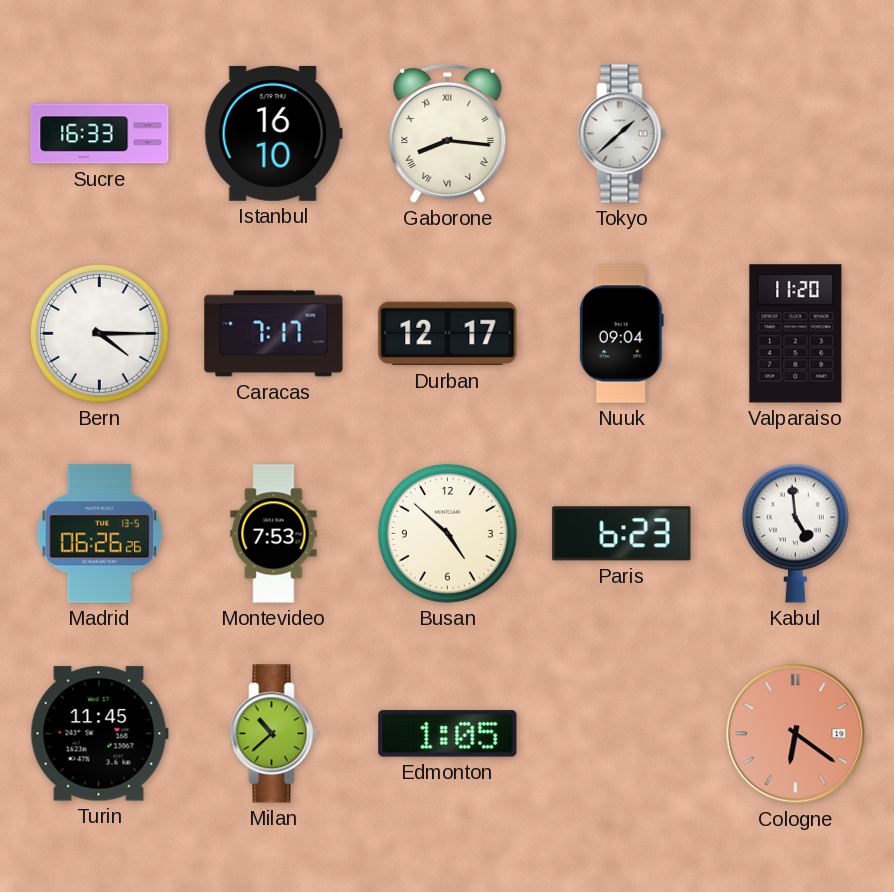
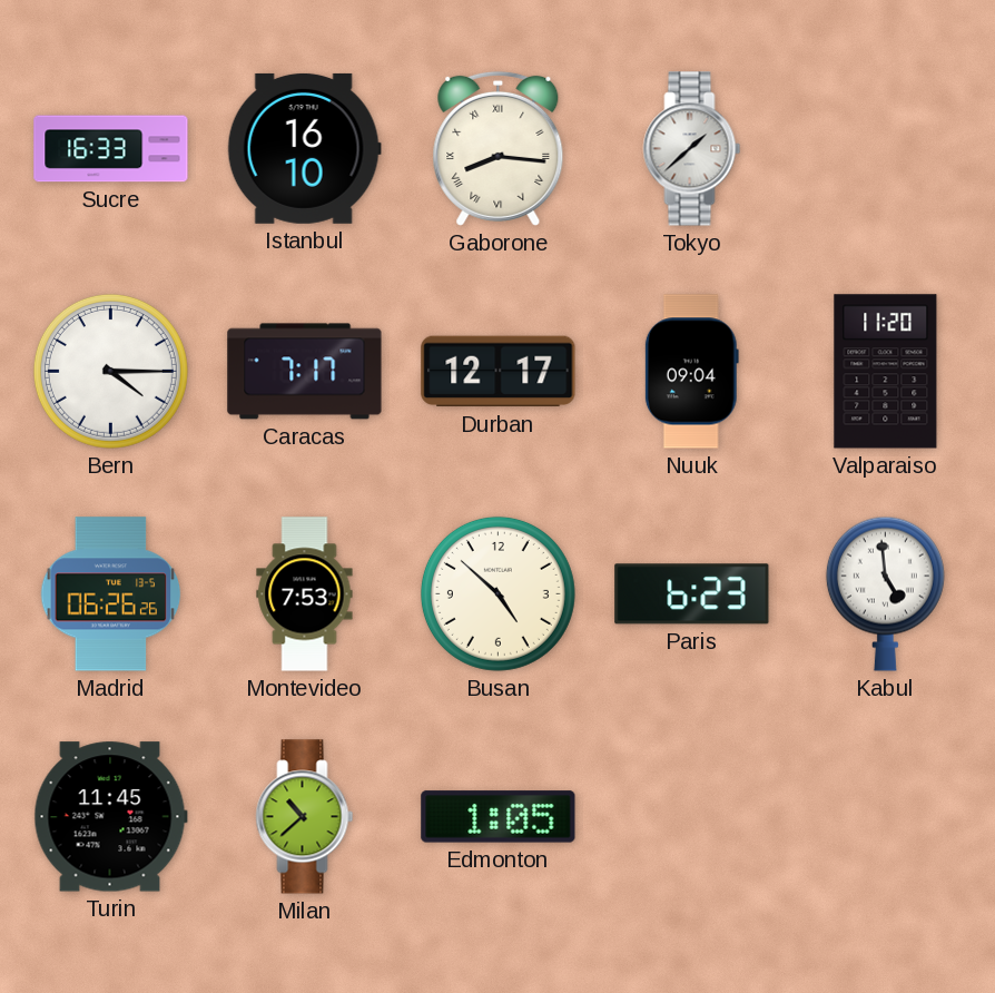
Cologne: 6:21 -> none
